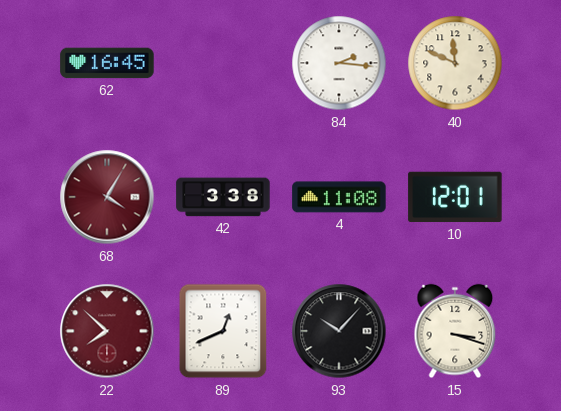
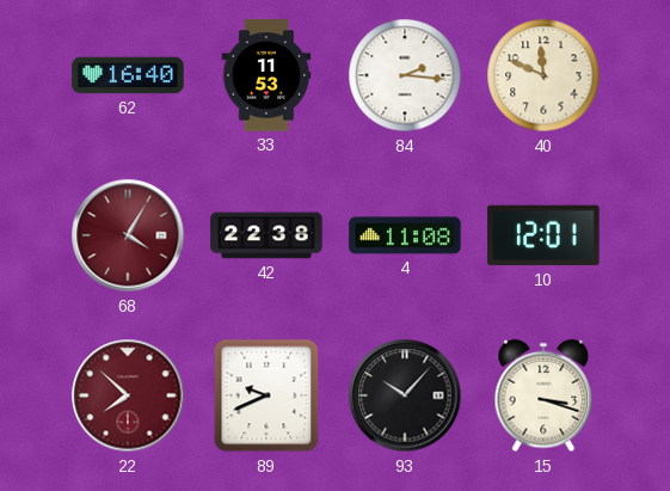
62: 16:45 -> 16:40
33: none -> 11:53
42: 3:38 -> 22:38
89: 12:41 -> 9:41
